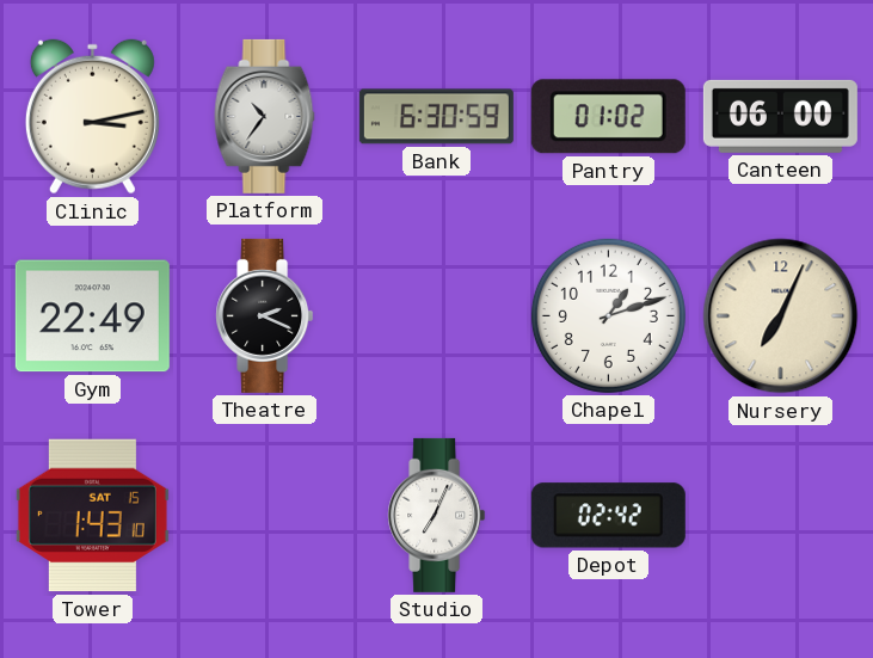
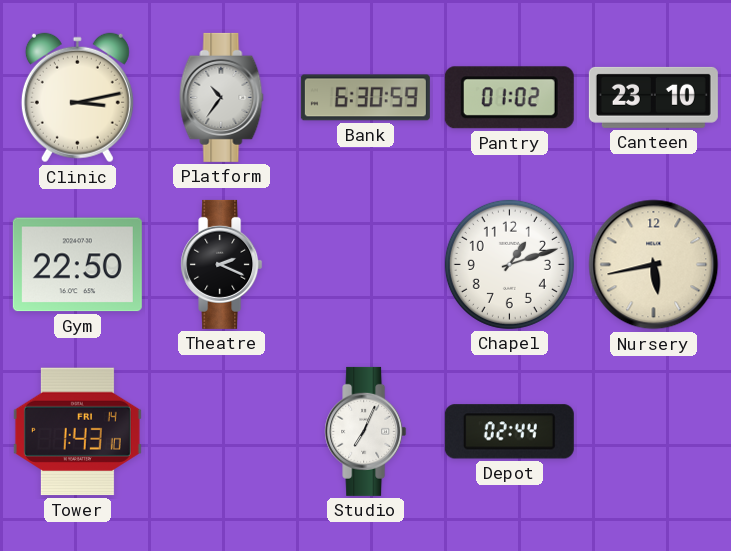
Canteen: 06:00 -> 23:10
Gym: 22:49 -> 22:50
Nursery: 7:04 -> 5:43
Tower date: SAT 15 -> FRI 14
Depot: 02:42 -> 02:44
